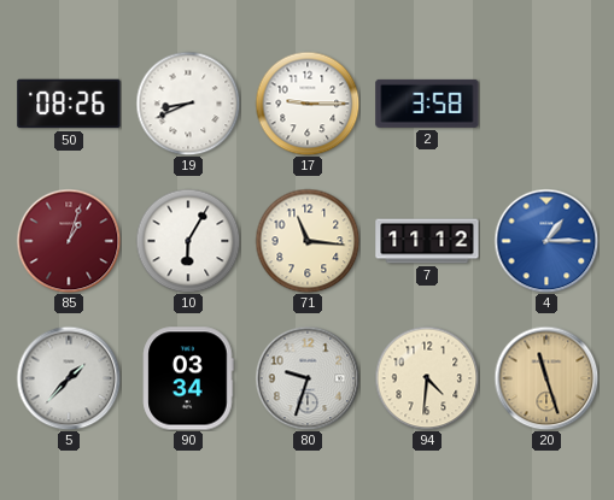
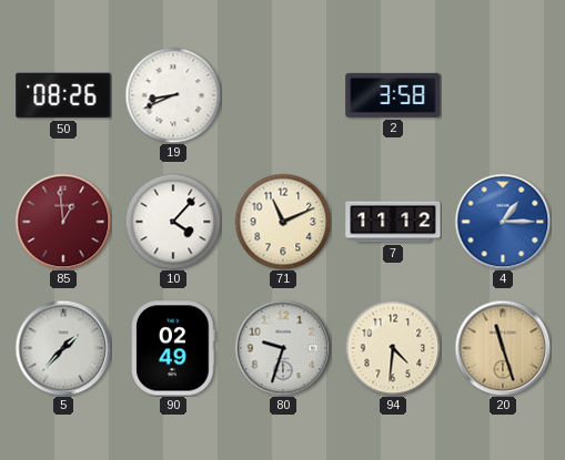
17: 9:15 -> none
85: 1:03 -> 12:59
10: 6:05 -> 4:07
71: 11:16 -> 11:11
90: 03:34 -> 02:49
